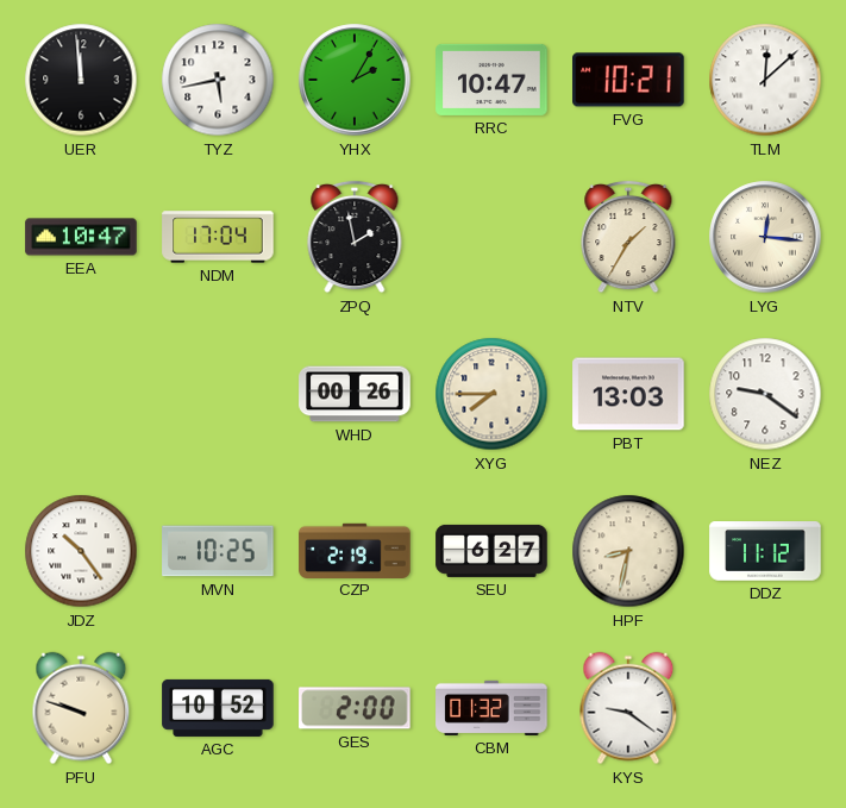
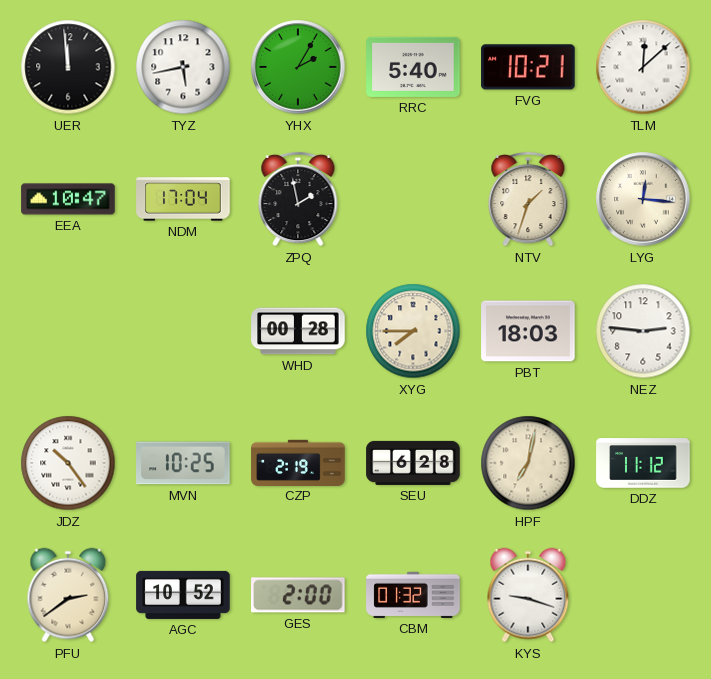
RRC: 10:47 -> 5:40
NTV: 1:35 -> 1:33
WHD: 00:26 -> 00:28
PBT: 13:03 -> 18:03
NEZ: 9:21 -> 2:46
SEU: 6:27 -> 6:28
HPF: 8:32 -> 7:02
PFU: 9:48 -> 2:39
KYS: 9:21 -> 9:18
